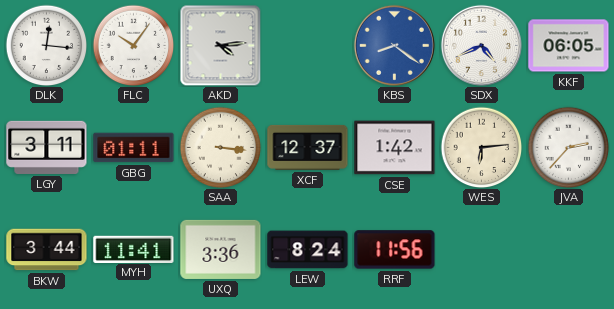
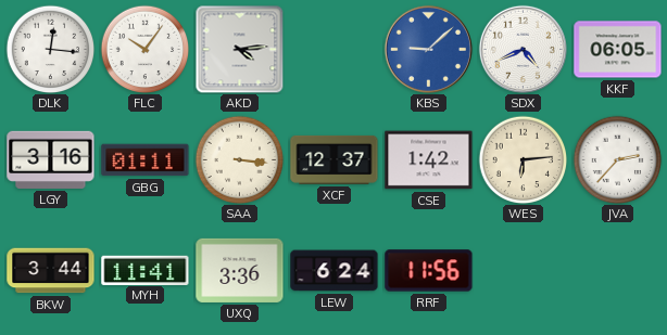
KBS: 8:21 -> 9:08
LGY: 3:11 -> 3:16
LEW: 8:24 -> 6:24
